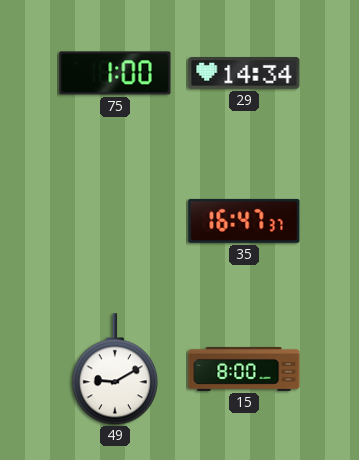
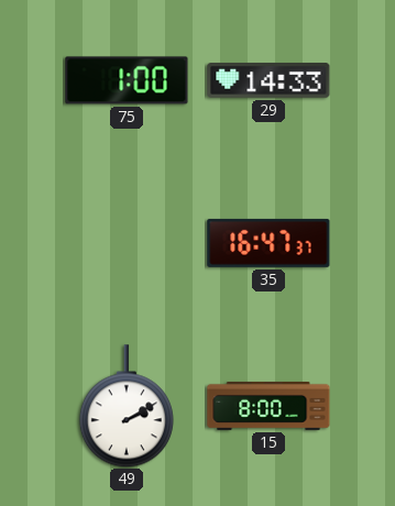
29: 14:34 -> 14:33
49: 9:10 -> 2:10
